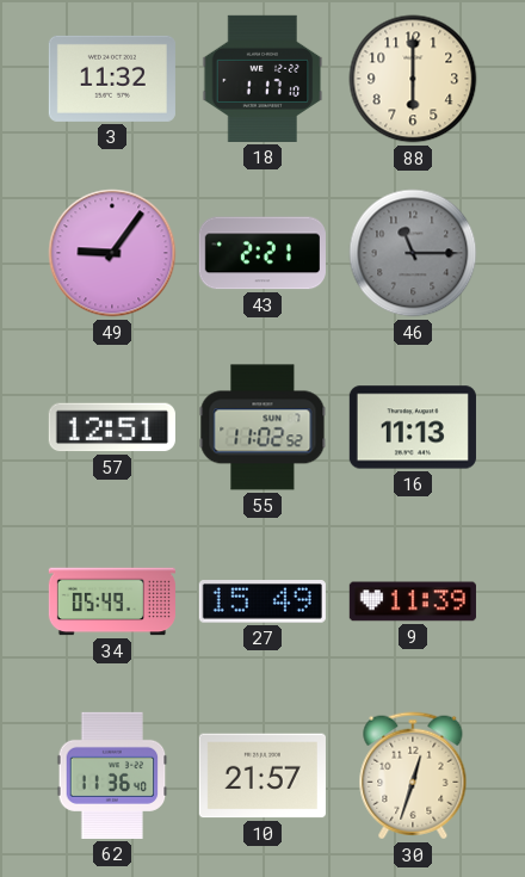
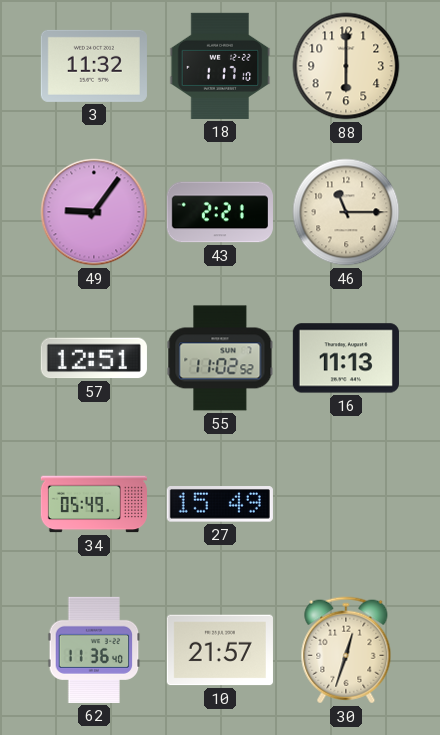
46 dial: grey -> cream
9: 11:39 -> none
